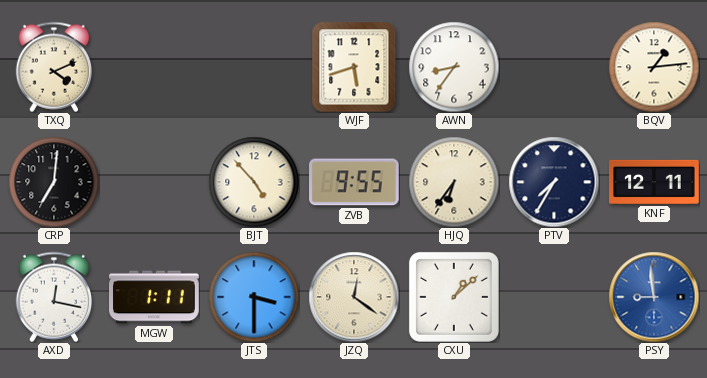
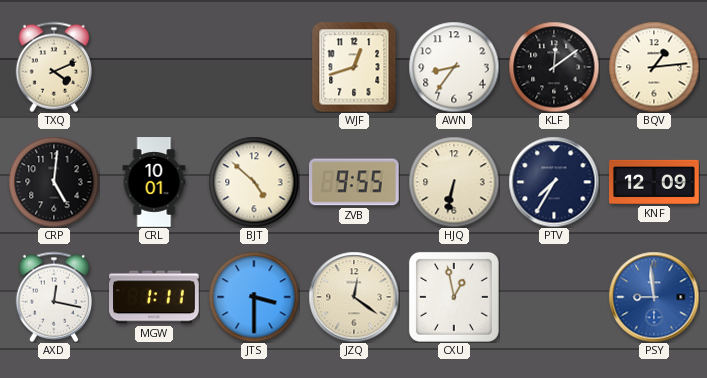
WJF: 5:42 -> 12:42
KLF: none -> 12:09
CRP: 7:01 -> 5:01
CRL: none -> 10:01
BJT: 4:53 -> 4:52
HJQ: 6:36 -> 6:32
KNF: 12:11 -> 12:09
CXU: 1:08 -> 12:58
